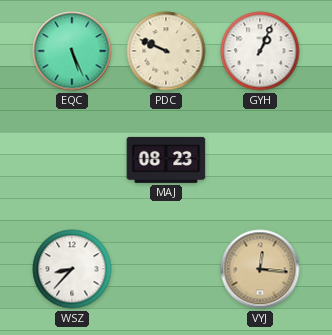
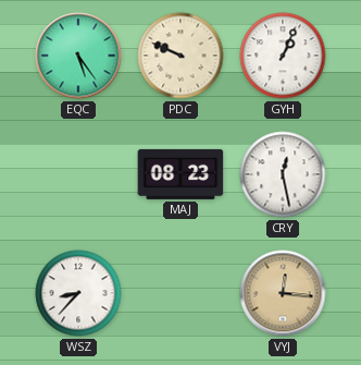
EQC: 5:26 -> 5:24
CRY: none -> 12:28
